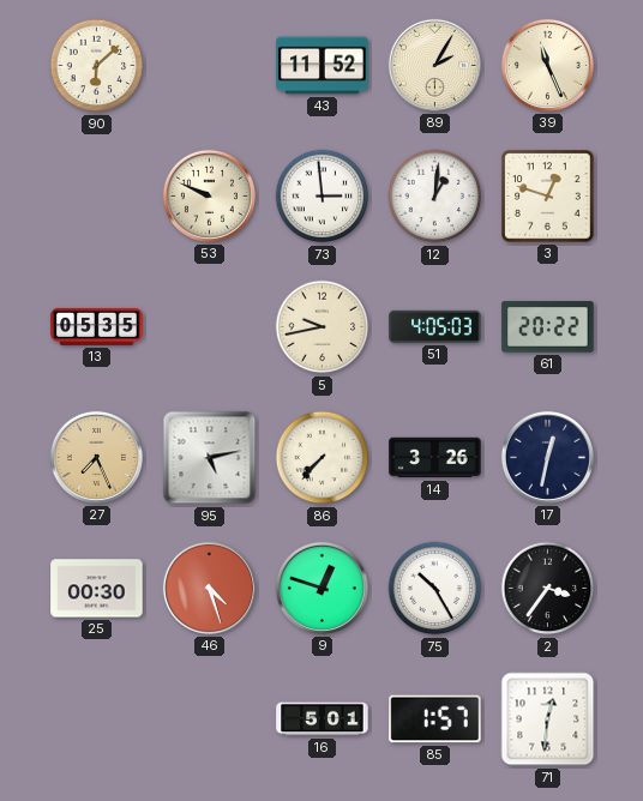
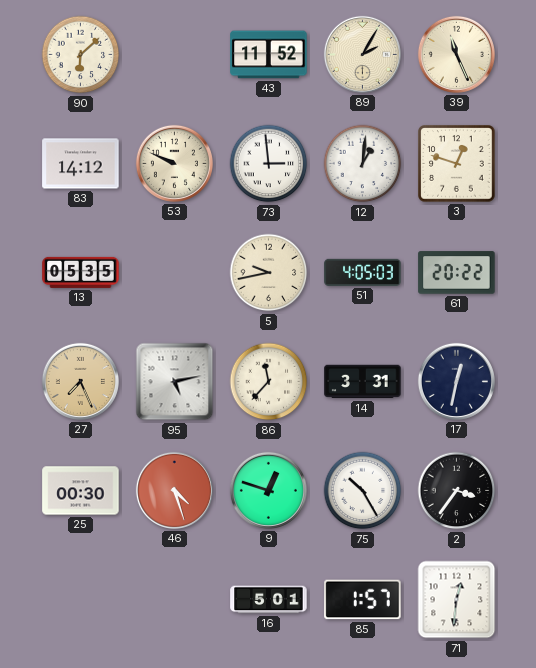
83: none -> 14:12
86: 7:37 -> 11:37
14: 3:26 -> 3:31
